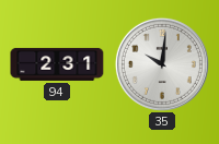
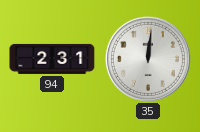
35: 10:01 -> 12:01
